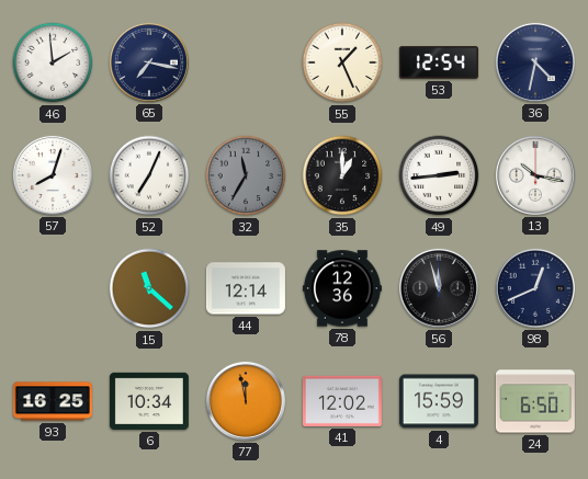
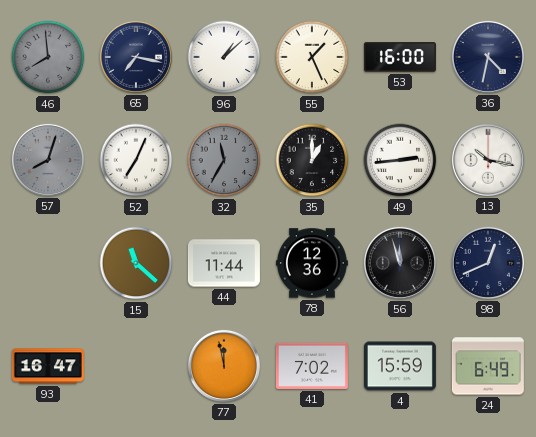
46: 1:59 -> 7:59
46 dial: white -> grey
96: none -> 1:08
53: 12:54 -> 16:00
57 dial: white -> grey
44: 12:14 -> 11:44
93: 16:25 -> 16:47
6: 10:34 -> none
41: 12:02 -> 7:02
24: 6:50 -> 6:49
